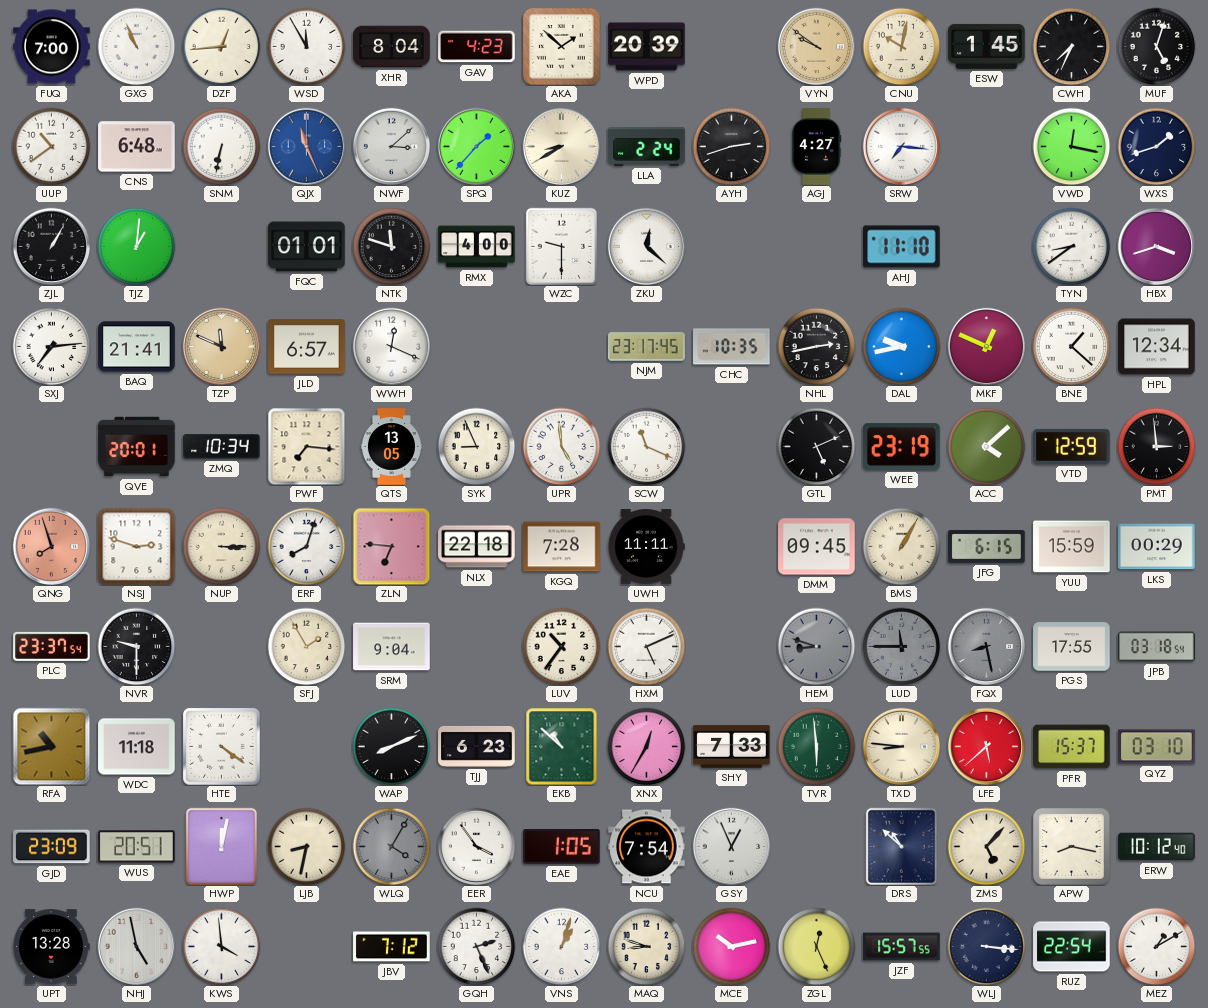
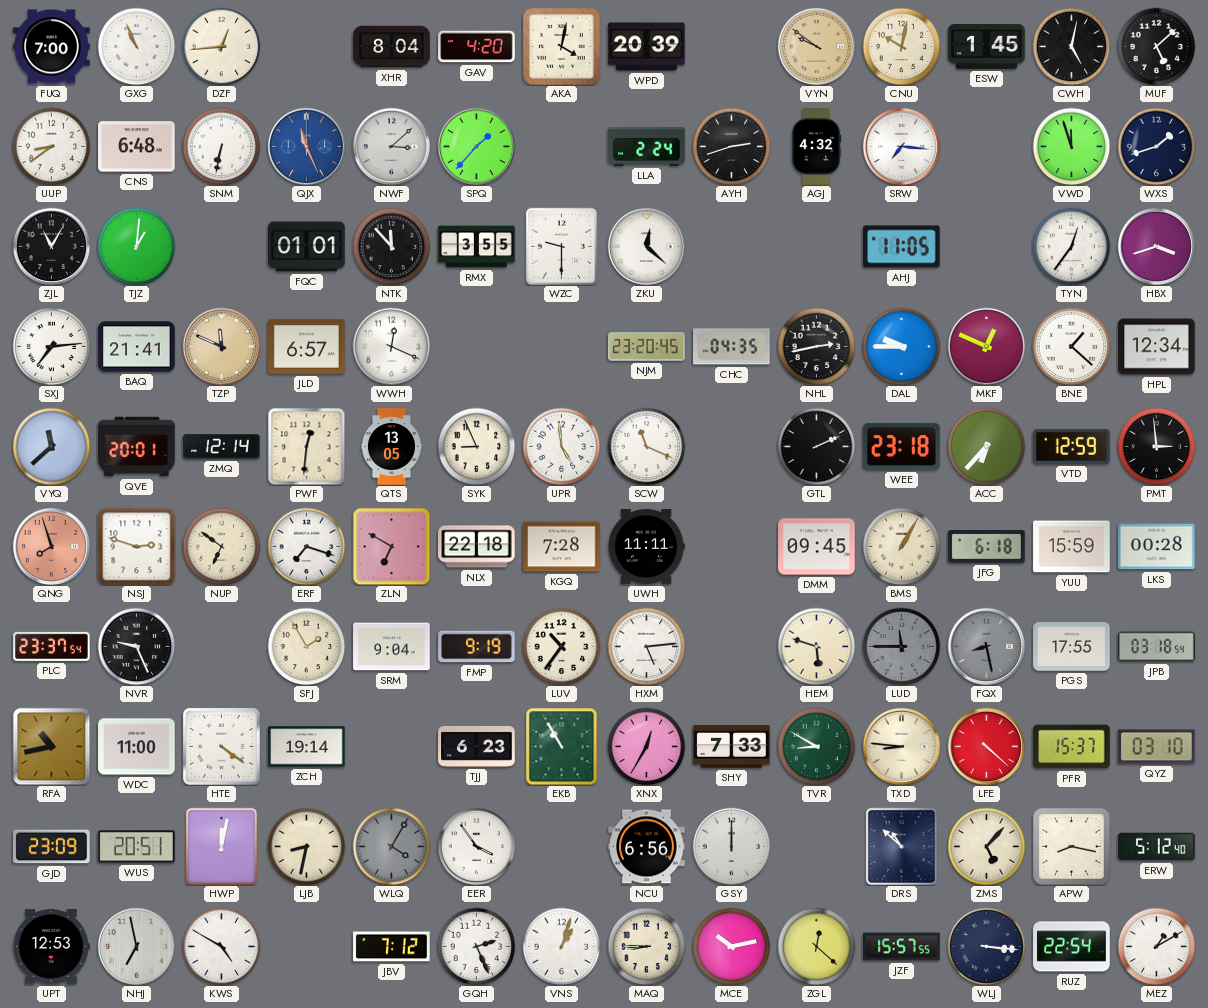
WSD: 11:55 -> none
GAV: 4:23 -> 4:20
AKA: 1:52 -> 4:02
CWH: 7:34 -> 5:02
MUF: 5:03 -> 5:08
UUP: 10:39 -> 8:39
KUZ: 8:40 -> none
AGJ: 4:27 -> 4:32
VWD: 12:17 -> 11:57
ZJL: 1:05 -> 11:05
NTK: 11:48 -> 11:53
RMX: 4:00 -> 3:55
AHJ: 11:10 -> 11:05
TYN: 8:39 -> 12:36
NJM: 23:17 -> 23:20
CHC: 10:35 -> 04:35
DAL: 9:43 -> 9:45
VYQ: none -> 11:38
ZMQ: 10:34 -> 12:14
PWF: 7:16 -> 12:31
GTL: 5:11 -> 2:11
WEE: 23:19 -> 23:18
ACC: 4:08 -> 6:37
NUP: 3:15 -> 6:51
ERF: 8:03 -> 7:18
ZLN: 6:46 -> 6:50
JFG: 6:15 -> 6:18
LKS: 00:29 -> 00:28
NVR: 9:30 -> 9:26
FMP: none -> 9:19
HXM: 5:11 -> 5:14
HEM: 8:48 -> 5:48
HEM dial: grey -> cream
WDC: 11:18 -> 11:00
ZCH: none -> 19:14
WAP: 8:11 -> none
EKB: 10:52 -> 10:55
TVR: 5:59 -> 8:50
LFE: 5:38 -> 4:22
EAE: 1:05 -> none
NCU: 7:54 -> 6:56
GSY: 12:56 -> 12:00
ERW: 10:12 -> 5:12
UPT: 13:28 -> 12:53
NHJ: 4:58 -> 6:58
KWS: 3:59 -> 4:50
MAQ: 8:48 -> 8:45
ZGL: 12:26 -> 12:22
